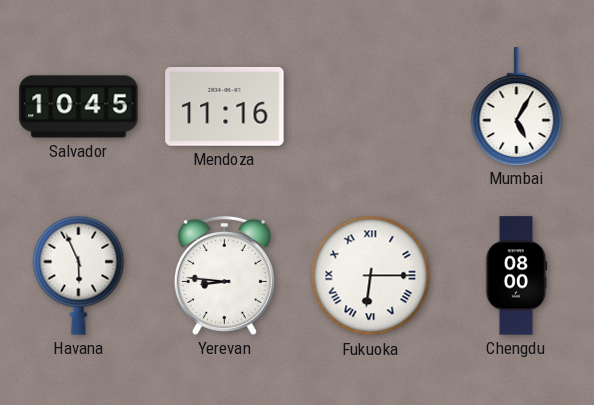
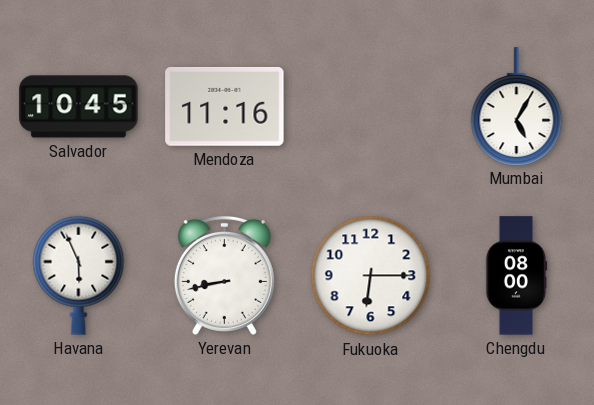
Yerevan: 8:46 -> 8:43
Fukuoka numerals: Roman -> Arabic
